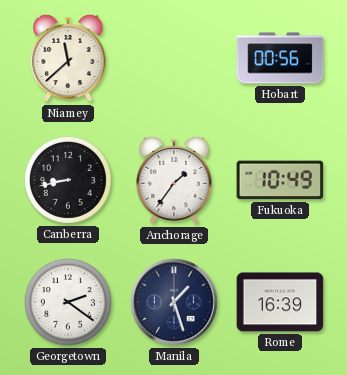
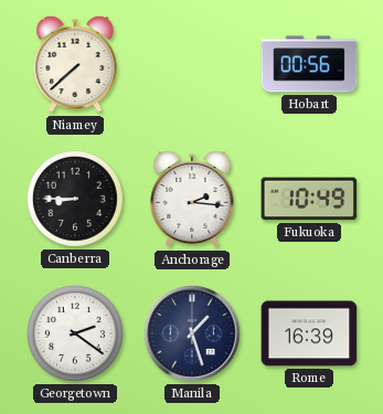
Niamey: 11:38 -> 7:38
Canberra: 8:43 -> 8:45
Anchorage: 1:36 -> 2:16
